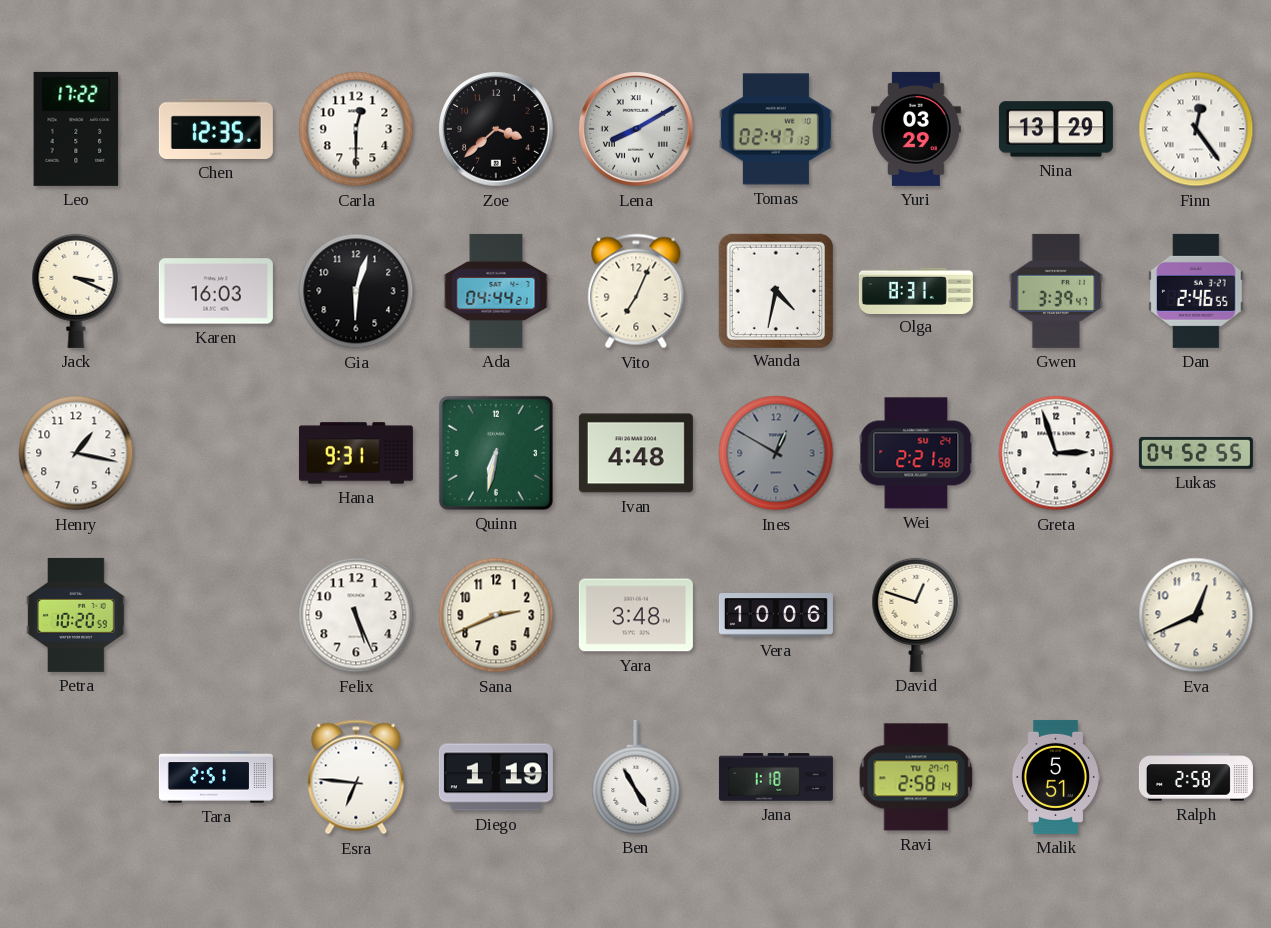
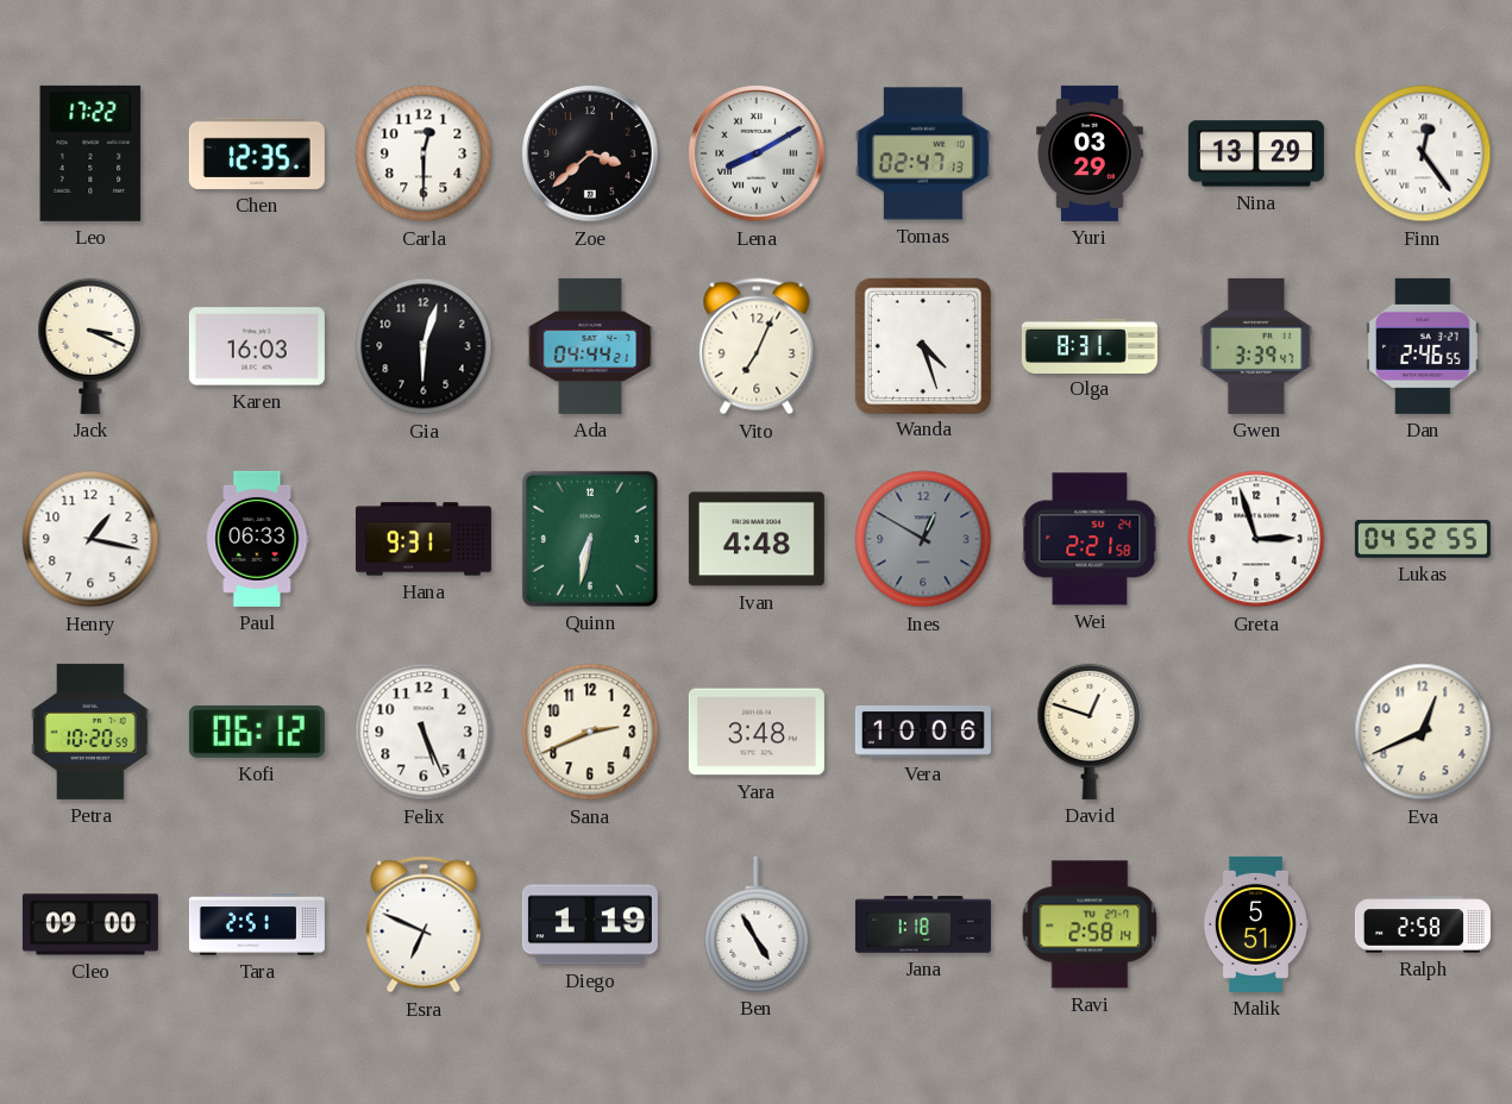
Wanda: 4:32 -> 4:27
Paul: none -> 06:33
Kofi: none -> 06:12
Cleo: none -> 09:00
Esra: 6:46 -> 6:49
